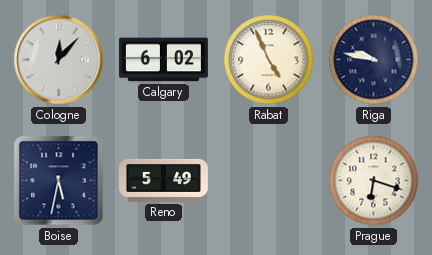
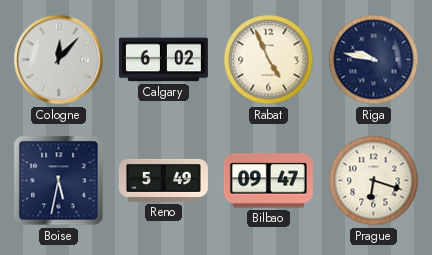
Bilbao: none -> 09:47
